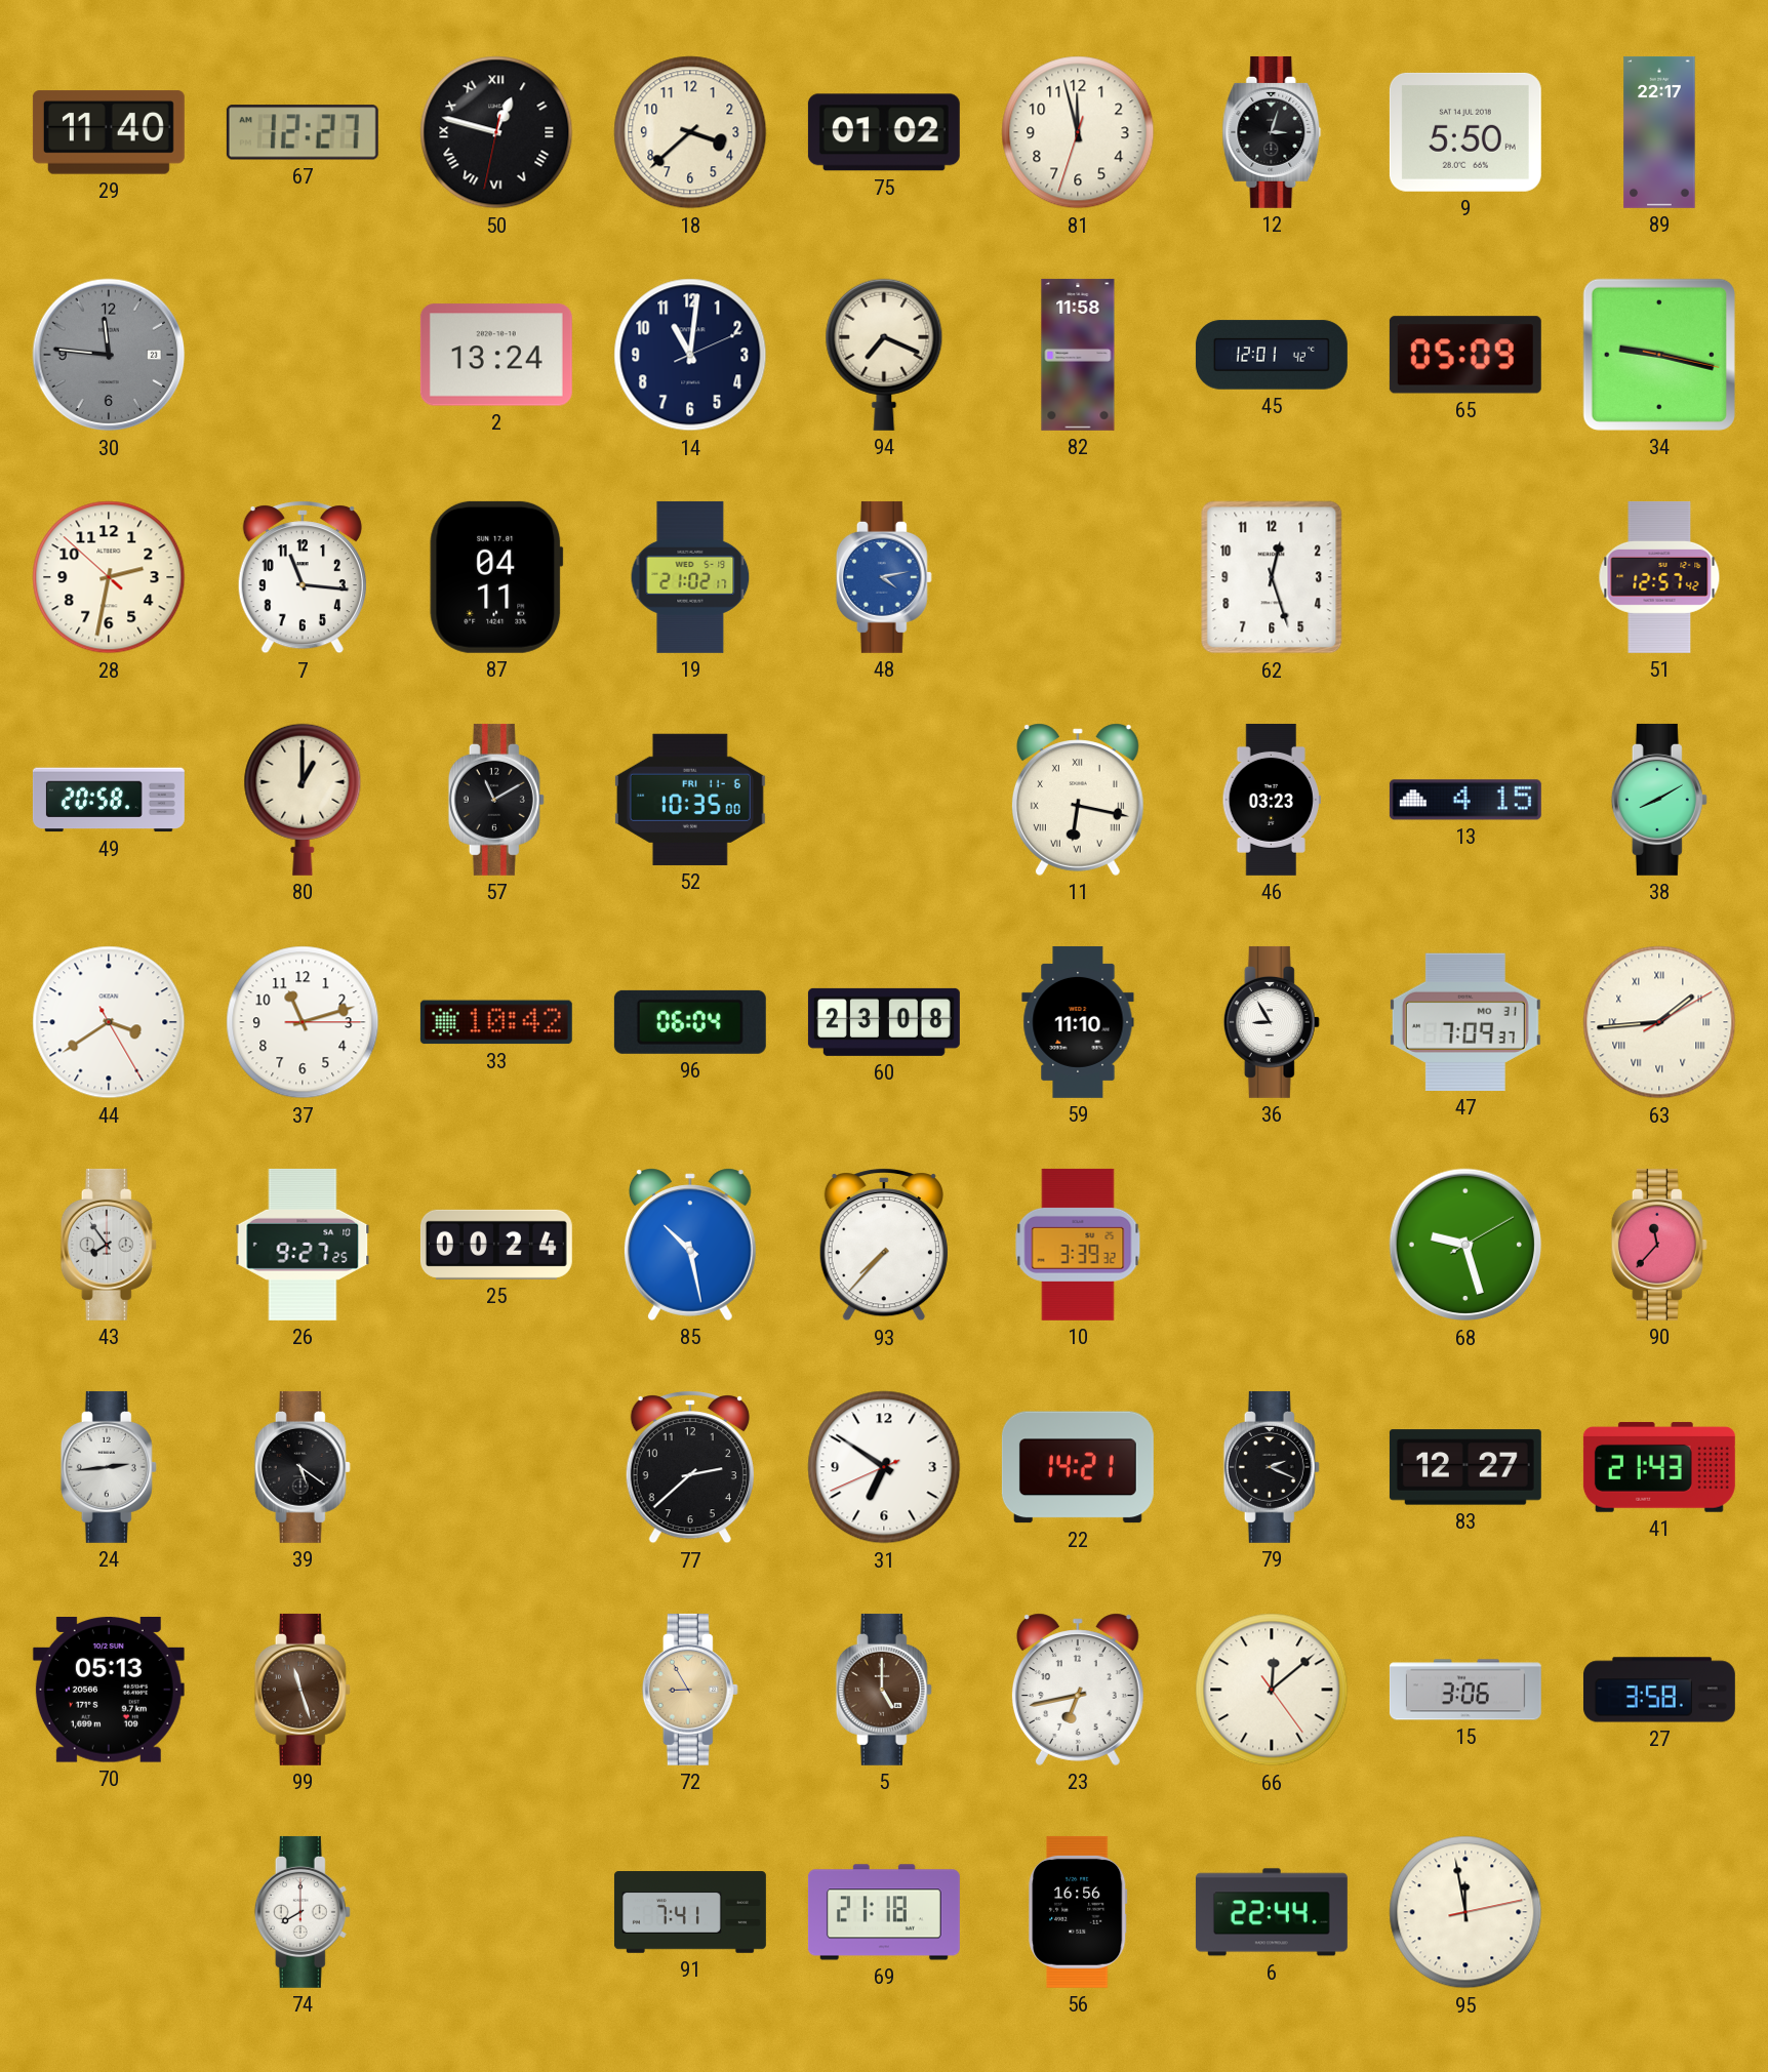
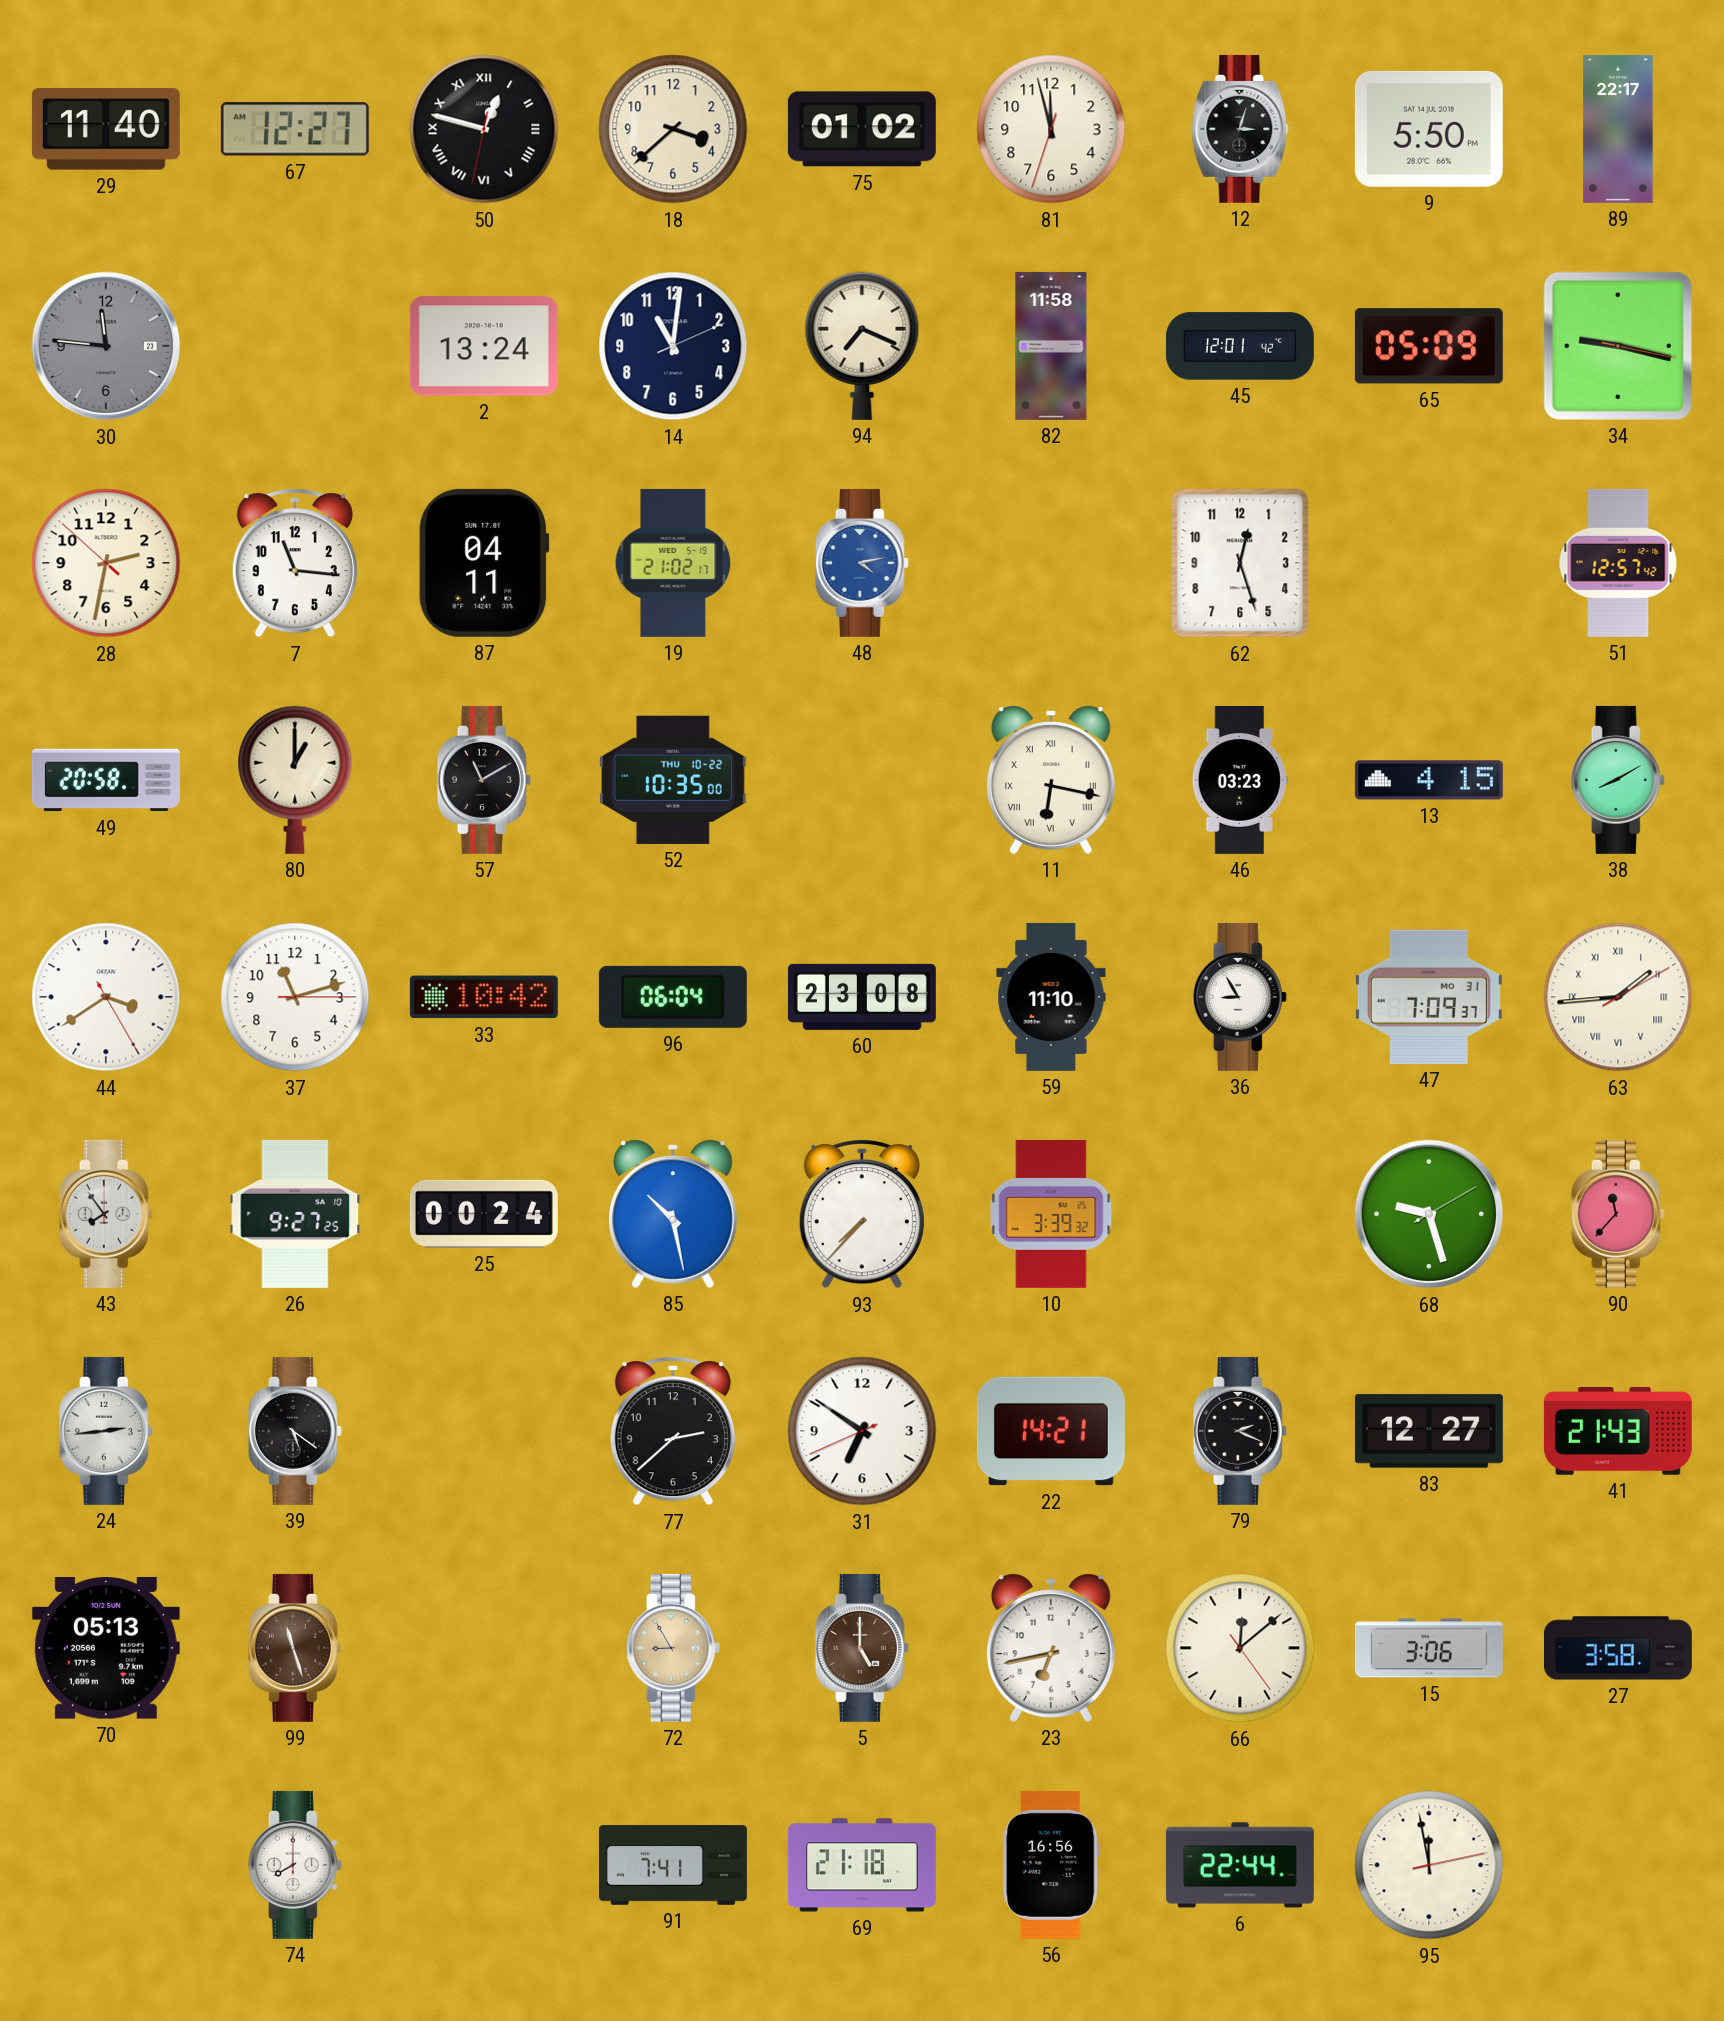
52 date: FRI 11-6 -> THU 10-22
